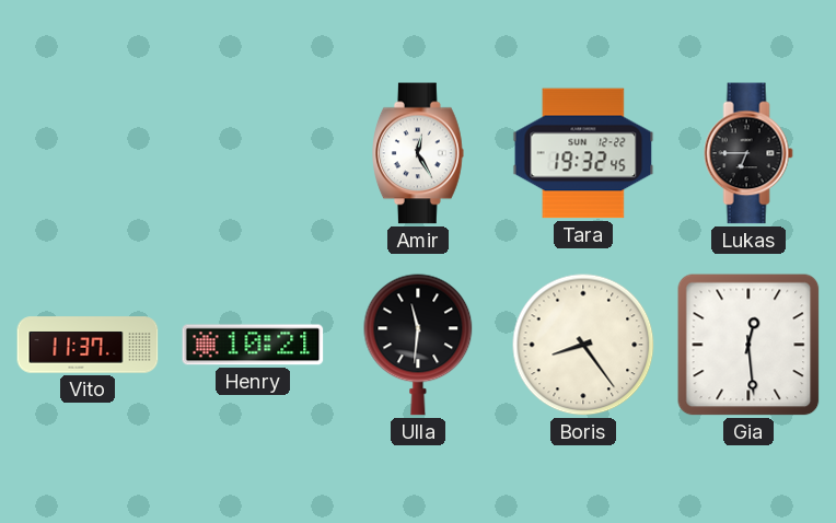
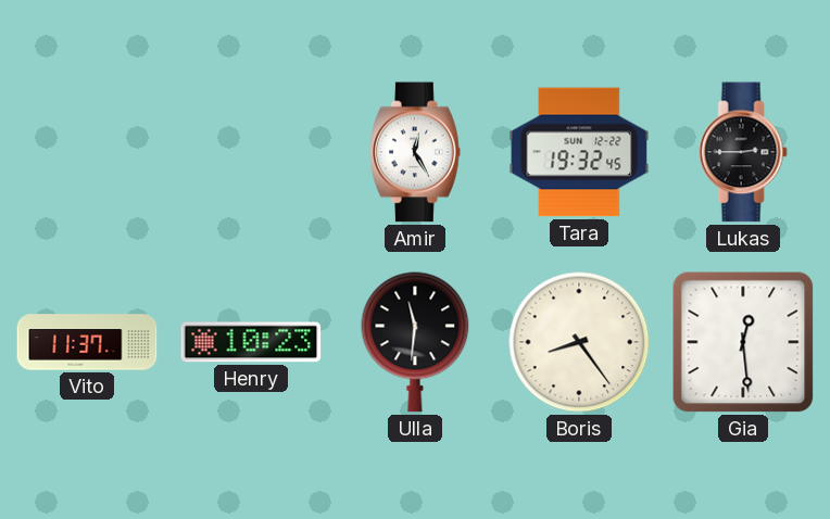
Lukas: 6:45 -> 2:45
Henry: 10:21 -> 10:23
